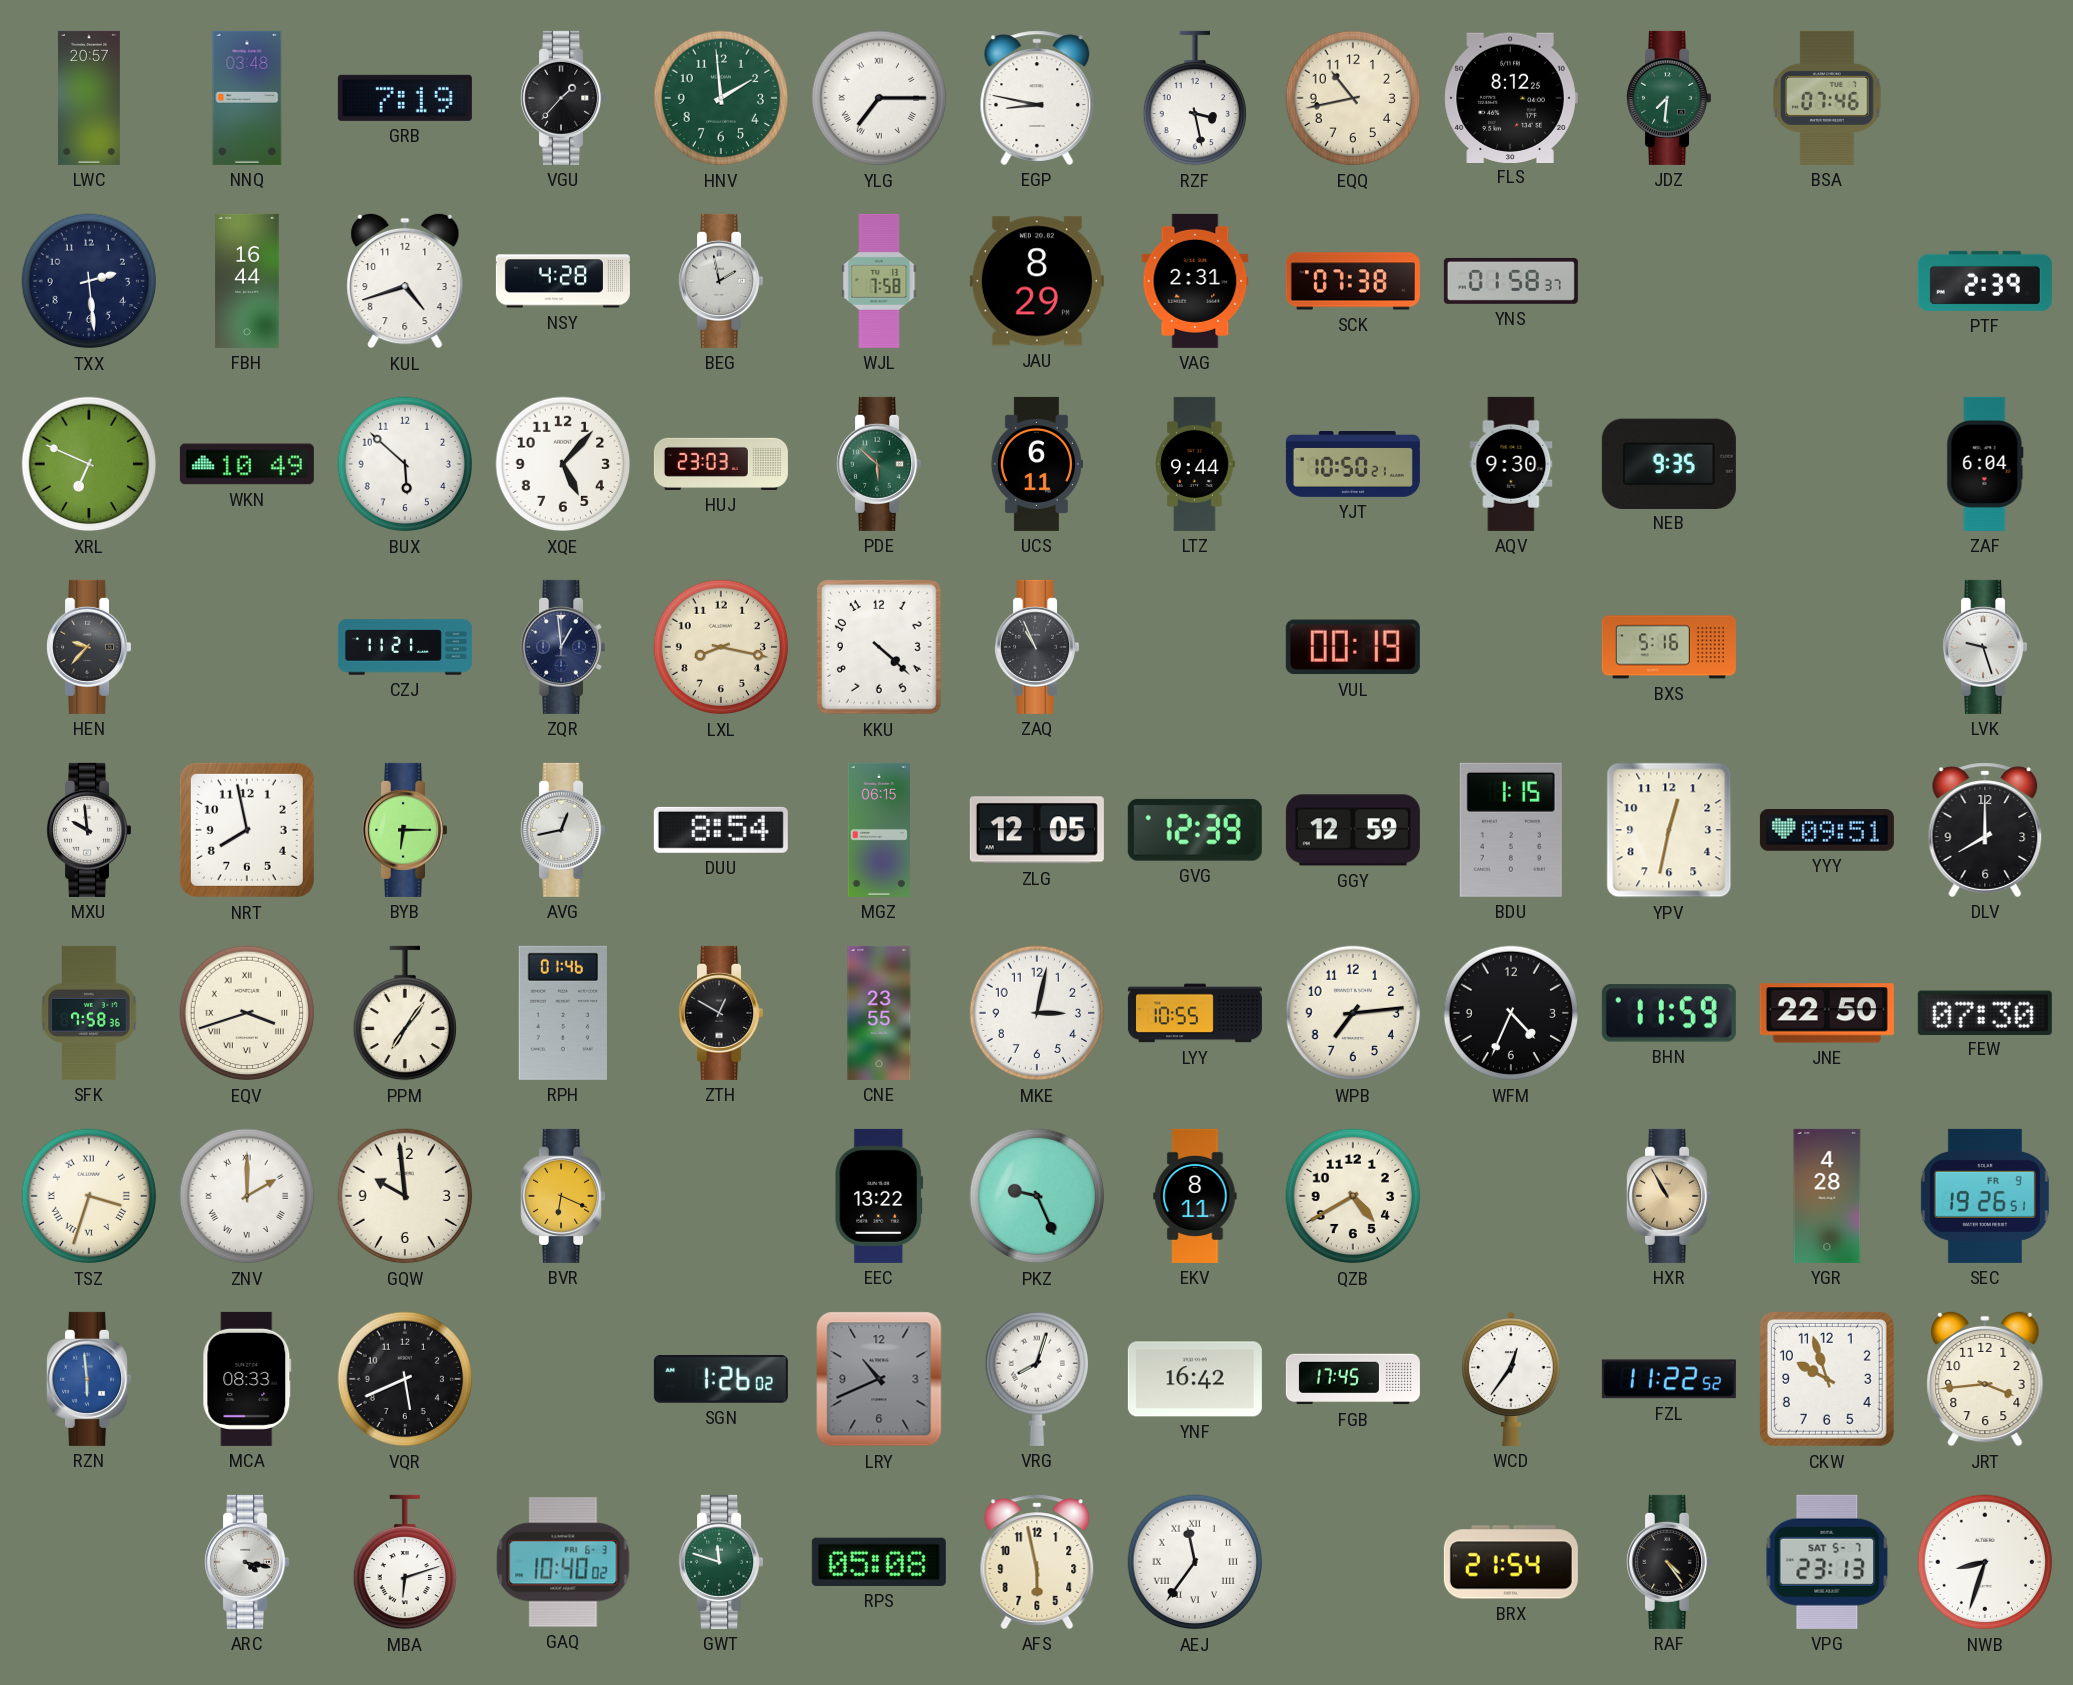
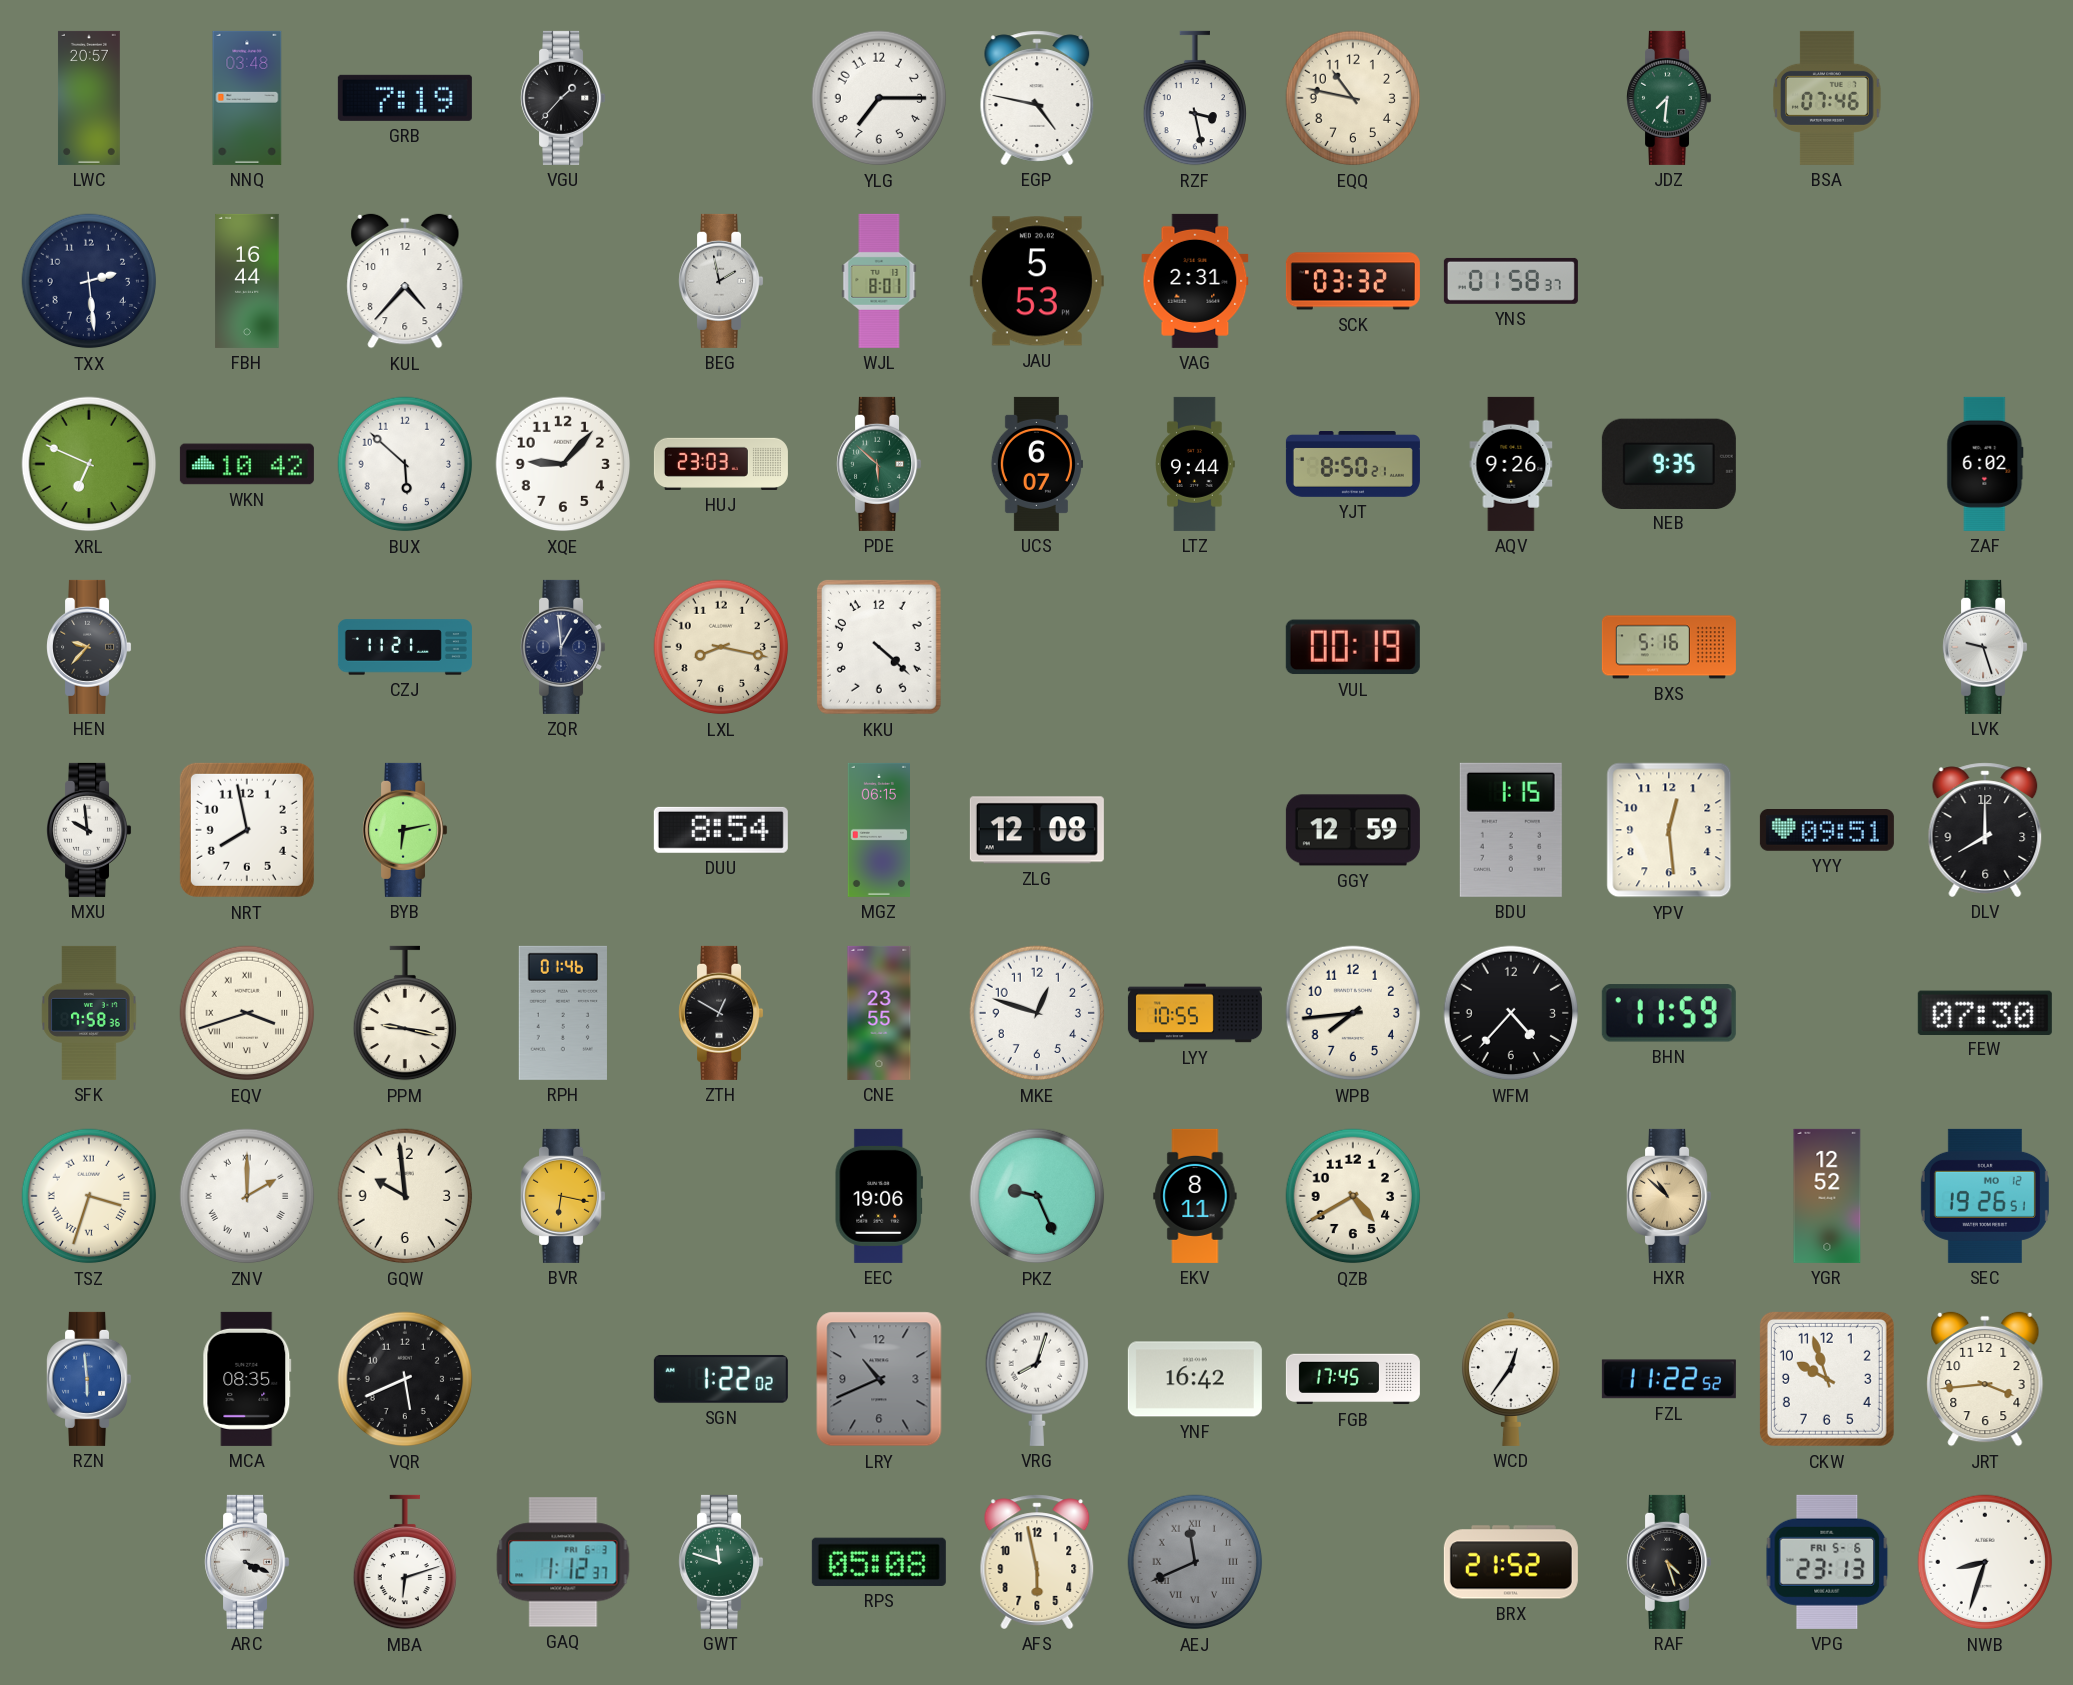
HNV: 1:59 -> none
YLG numerals: Roman -> Arabic
EGP: 8:47 -> 4:47
EQQ: 10:43 -> 10:47
FLS: 8:12 -> none
KUL: 4:42 -> 4:37
NSY: 4:28 -> none
WJL: 7:58 -> 8:01
JAU: 8:29 -> 5:53
SCK: 07:38 -> 03:32
PTF: 2:39 -> none
WKN: 10:49 -> 10:42
XQE: 5:07 -> 9:07
UCS: 6:11 -> 6:07
YJT: 10:50 -> 8:50
AQV: 9:30 -> 9:26
ZAF: 6:04 -> 6:02
ZAQ: 10:56 -> none
BYB: 6:15 -> 6:13
AVG: 12:43 -> none
ZLG: 12:05 -> 12:08
GVG: 12:39 -> none
YPV: 12:32 -> 12:29
PPM: 7:06 -> 9:17
MKE: 3:02 -> 12:48
WPB: 7:14 -> 7:44
WFM: 4:34 -> 4:37
JNE: 22:50 -> none
BVR: 6:19 -> 6:17
EEC: 13:22 -> 19:06
HXR: 10:55 -> 10:52
YGR: 4:28 -> 12:52
SEC date: FR 9 -> MO 12
MCA: 08:33 -> 08:35
SGN: 1:26 -> 1:22
ARC: 4:17 -> 4:19
GAQ: 10:40 -> 1:12
AEJ: 11:36 -> 11:41
AEJ dial: white -> grey
BRX: 21:54 -> 21:52
RAF: 4:24 -> 4:27
VPG date: SAT 5-7 -> FRI 5-6
